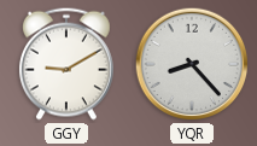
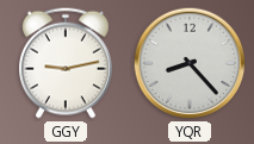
GGY: 9:10 -> 9:13
